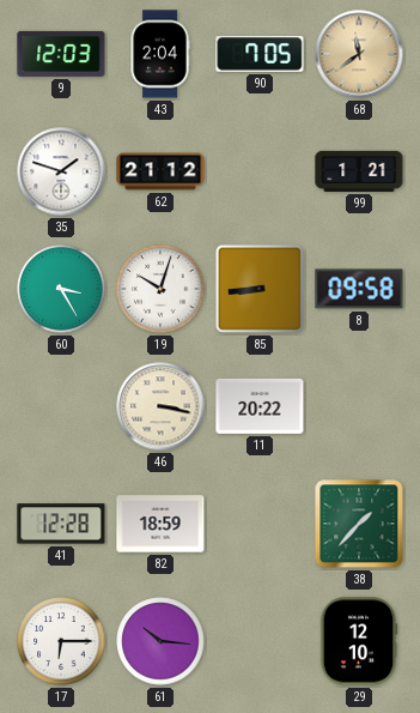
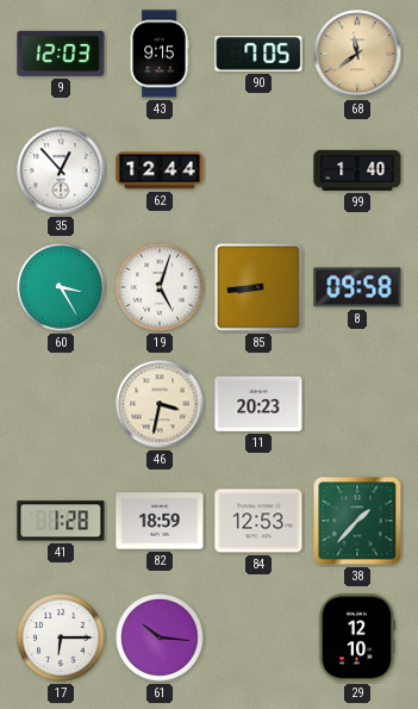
43: 2:04 -> 9:15
35: 1:48 -> 12:53
62: 21:12 -> 12:44
99: 1:21 -> 1:40
19: 10:03 -> 5:03
46: 3:17 -> 3:32
11: 20:22 -> 20:23
41: 12:28 -> 1:28
84: none -> 12:53
